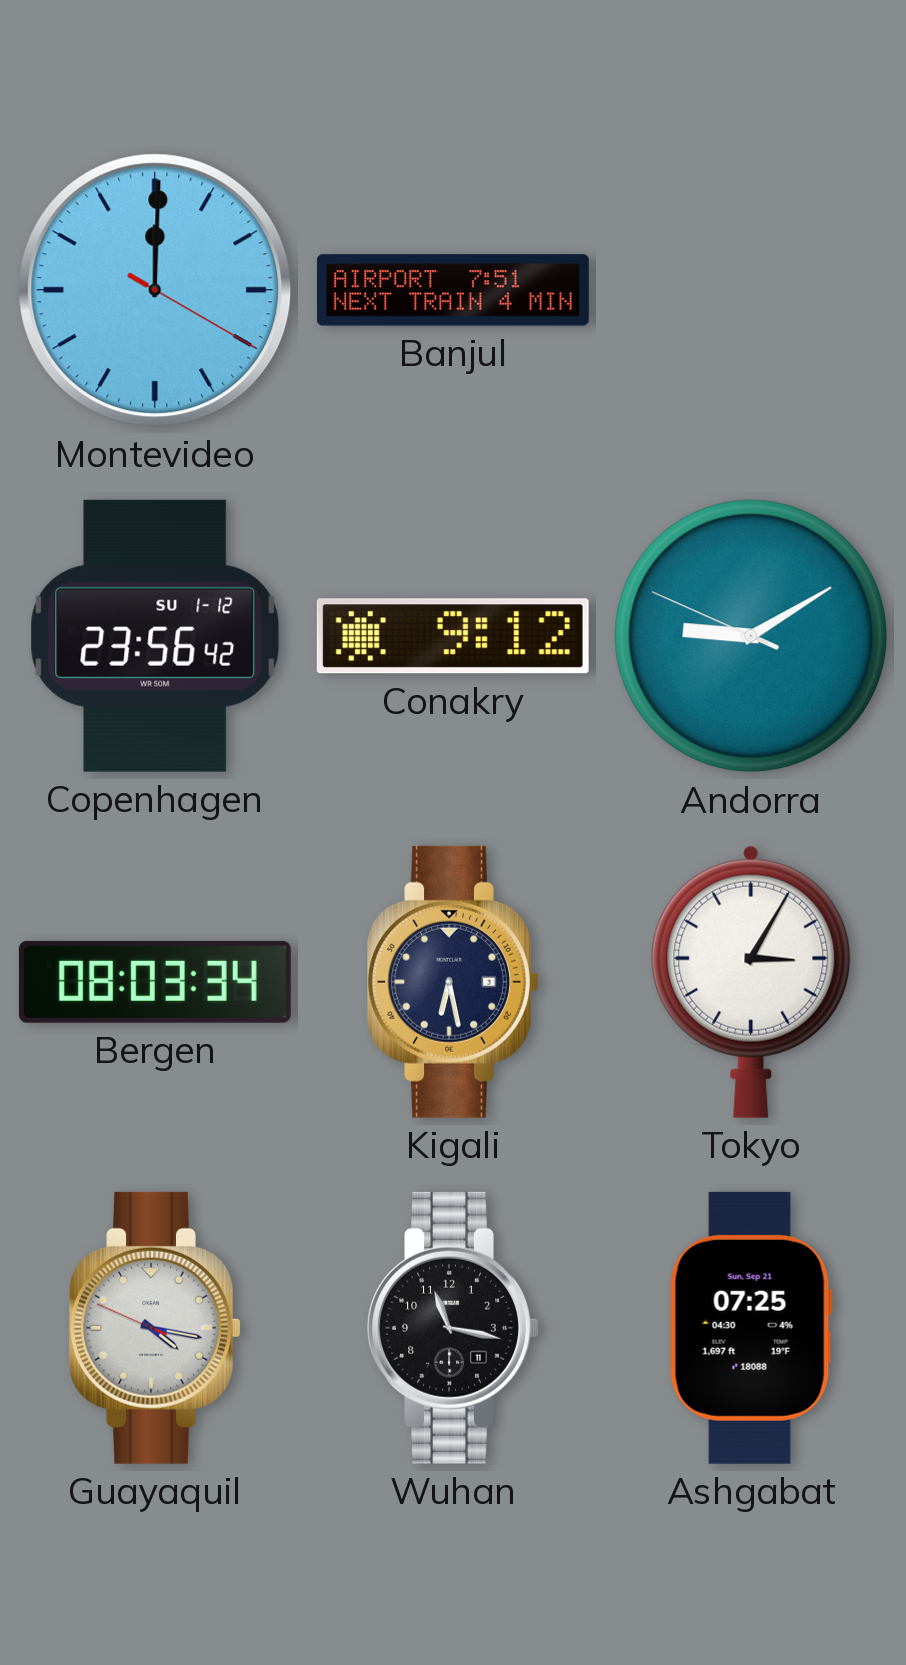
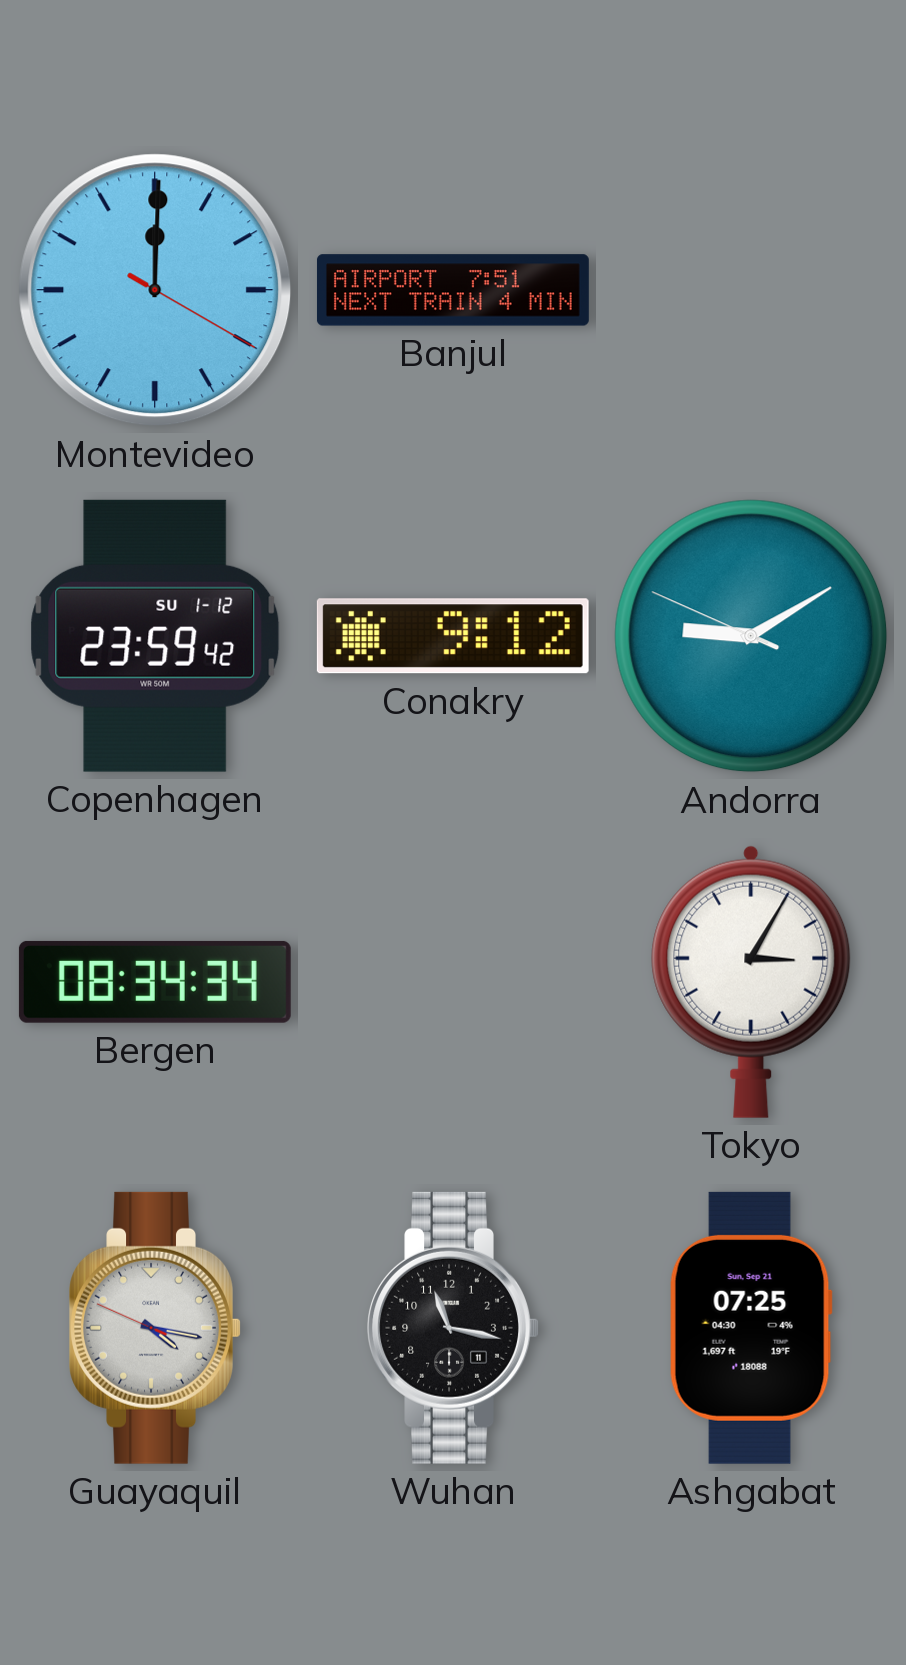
Copenhagen: 23:56 -> 23:59
Bergen: 08:03 -> 08:34
Kigali: 6:28 -> none
